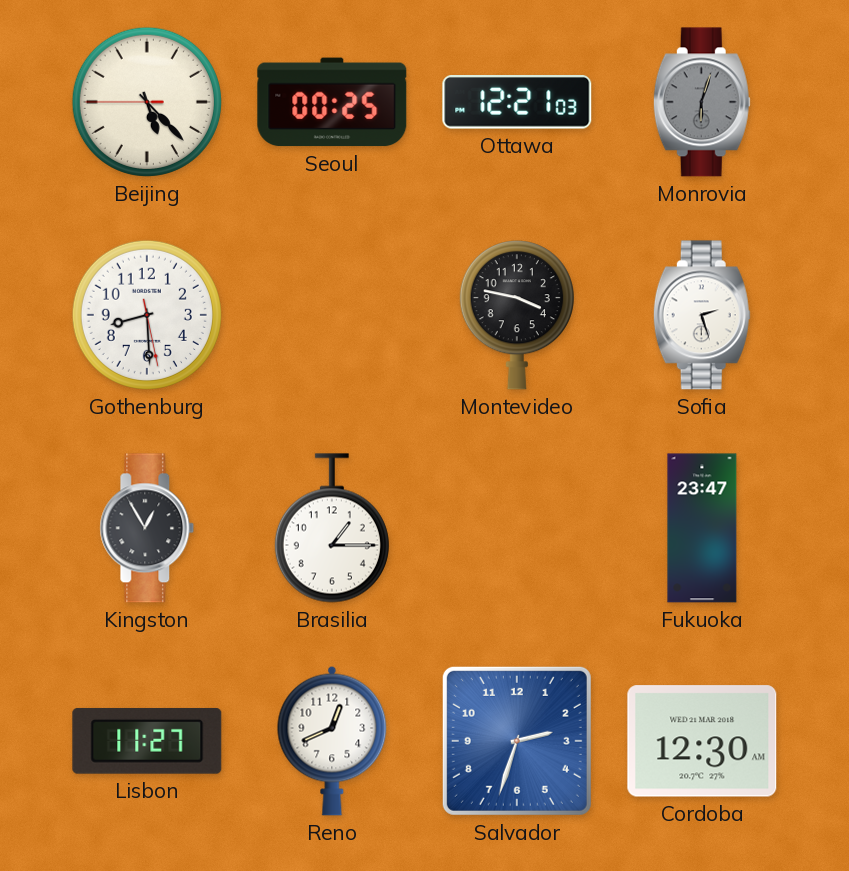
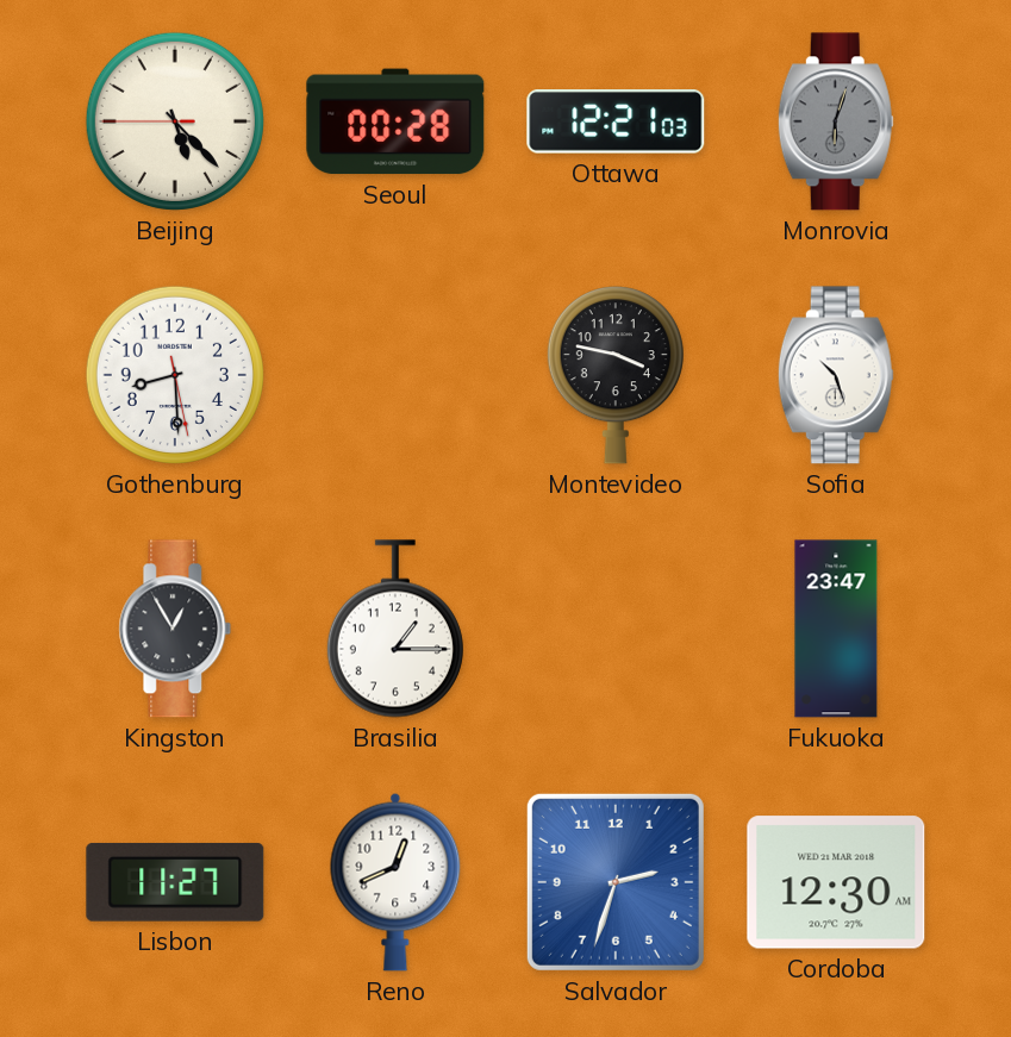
Seoul: 00:25 -> 00:28
Sofia: 2:27 -> 10:27
